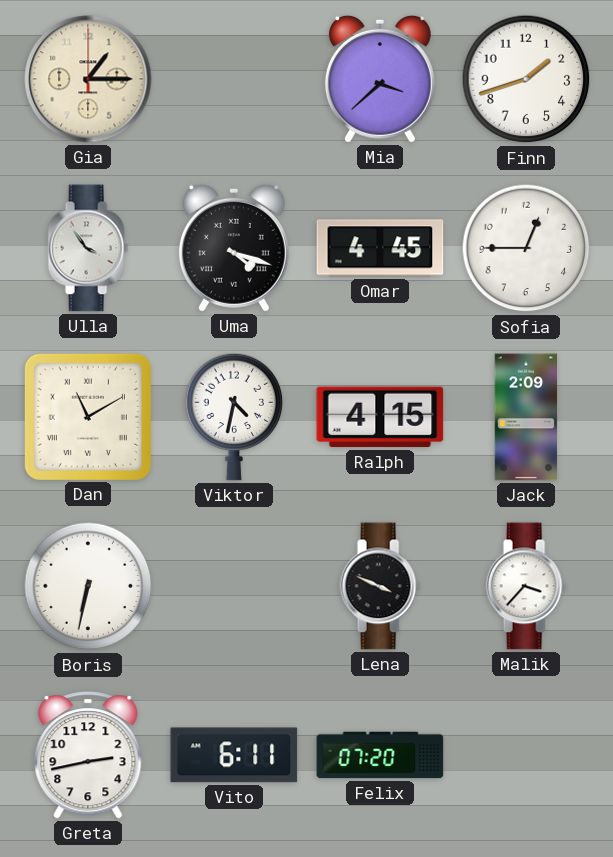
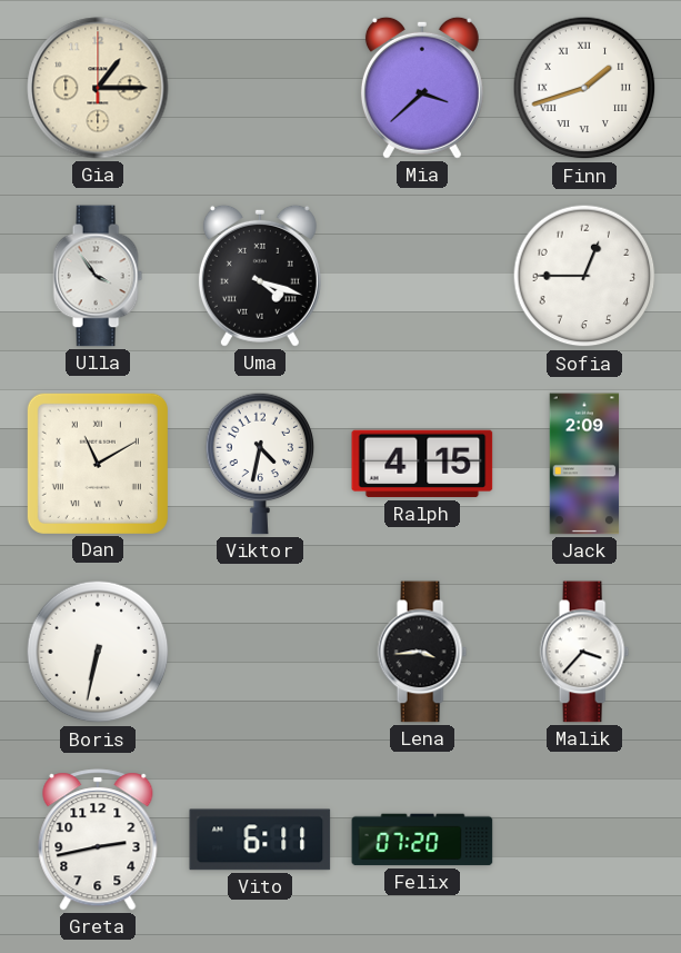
Finn numerals: Arabic -> Roman
Omar: 4:45 -> none
Lena: 3:49 -> 3:44
